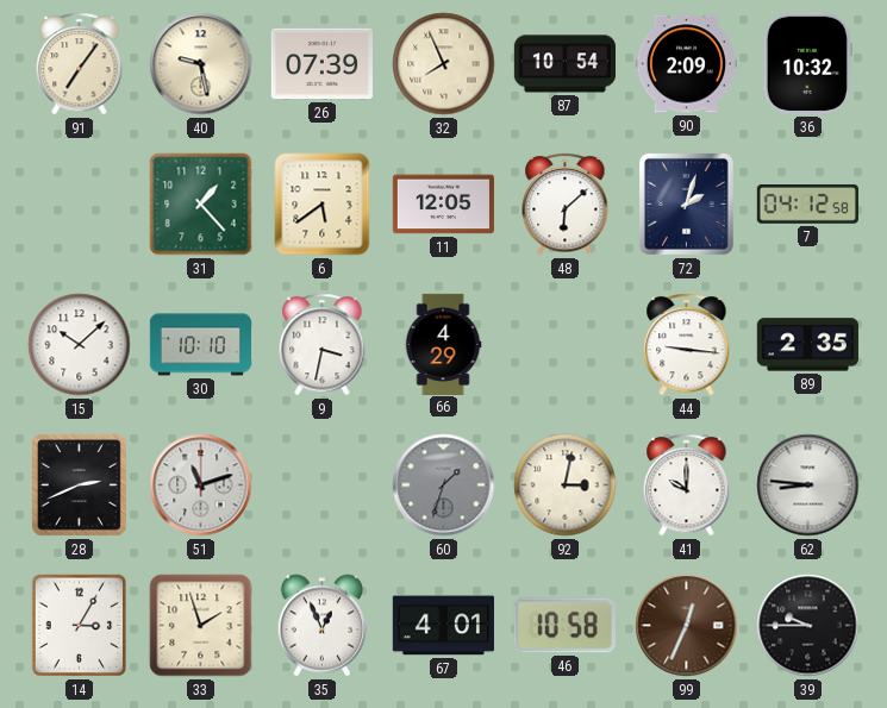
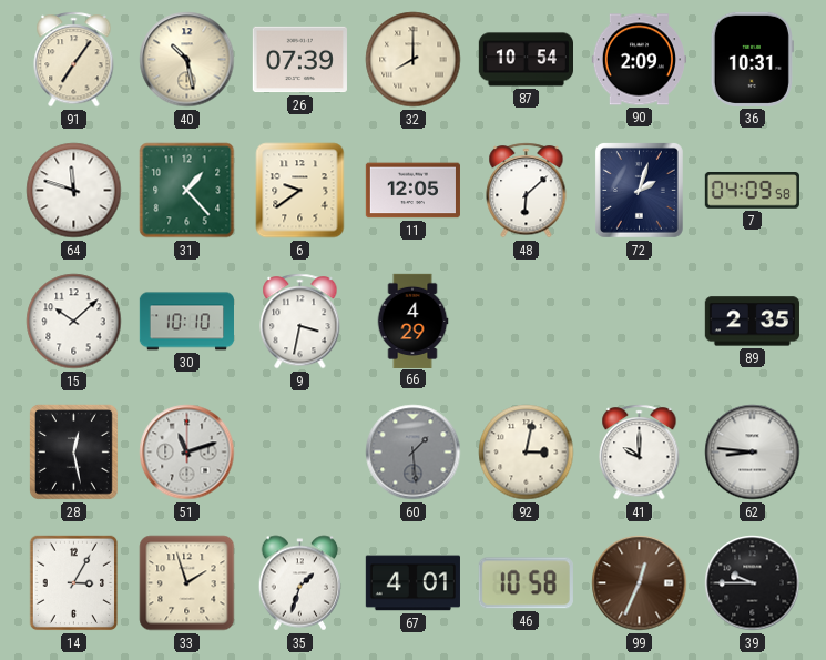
40: 9:28 -> 10:28
32: 7:56 -> 8:00
36: 10:32 -> 10:31
64: none -> 11:48
6: 5:39 -> 9:39
7: 04:12 -> 04:09
44: 9:16 -> none
28: 2:41 -> 12:28
60: 1:33 -> 1:29
35: 12:56 -> 1:33
